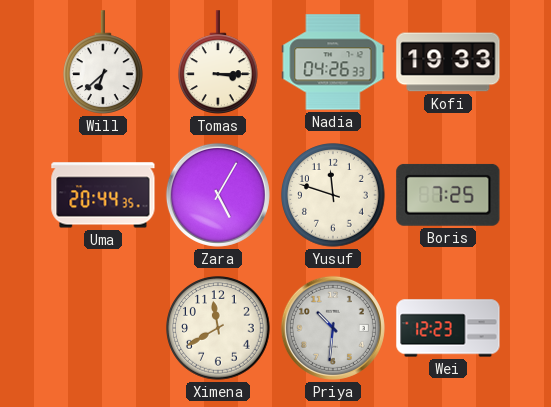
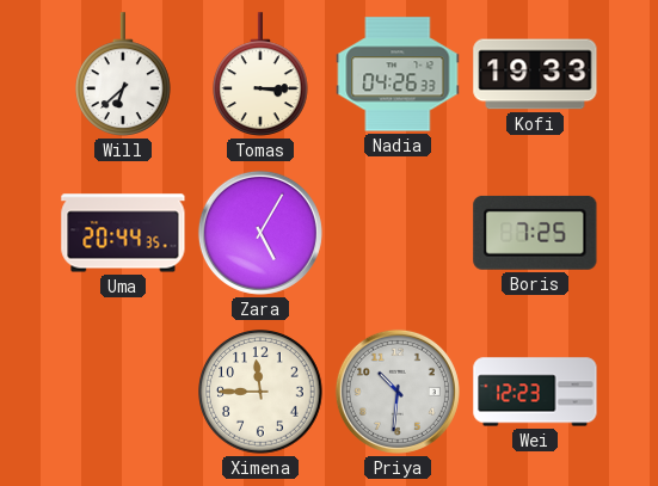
Yusuf: 11:48 -> none
Ximena: 11:40 -> 11:45
